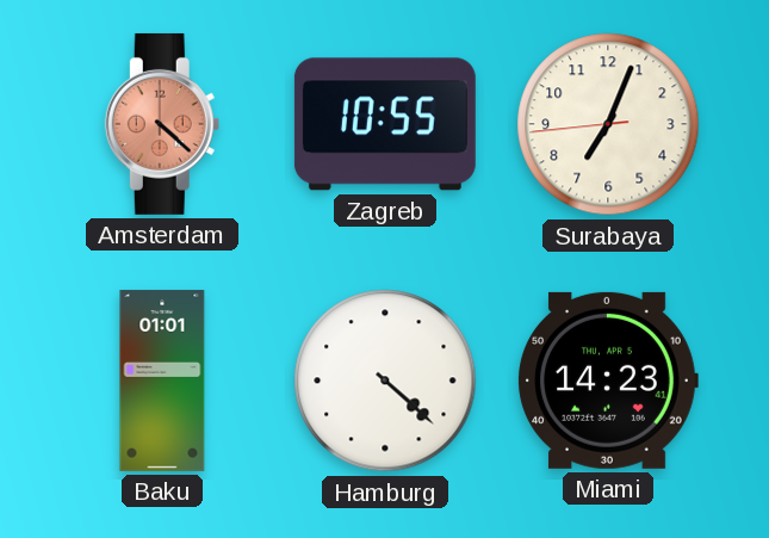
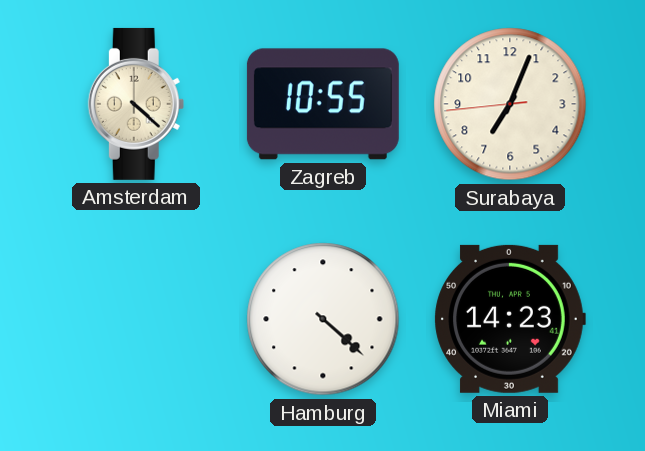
Amsterdam dial: salmon -> cream
Baku: 01:01 -> none
